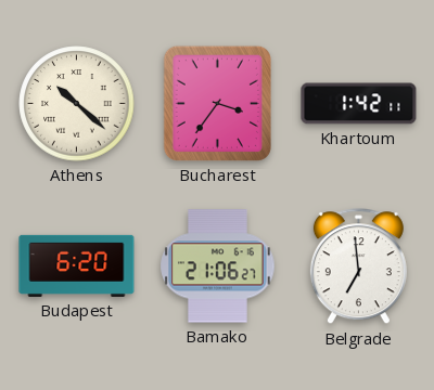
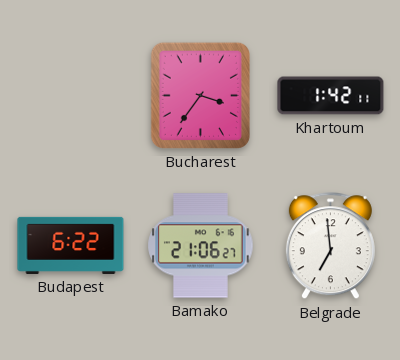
Athens: 10:22 -> none
Budapest: 6:20 -> 6:22
